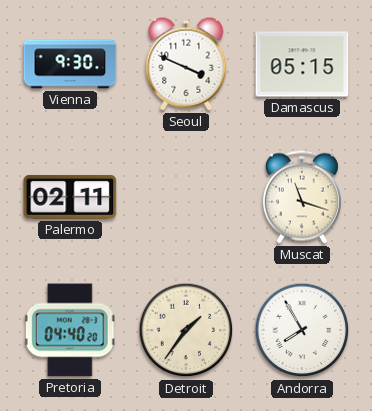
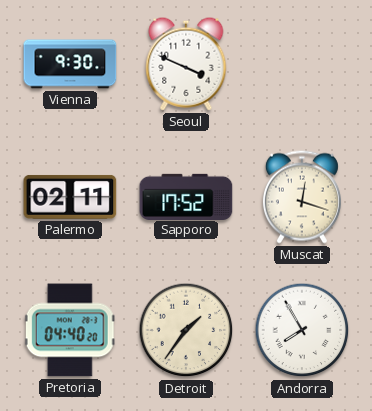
Damascus: 05:15 -> none
Sapporo: none -> 17:52
Muscat: 11:18 -> 12:18
